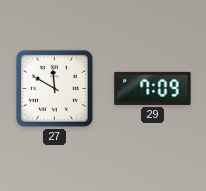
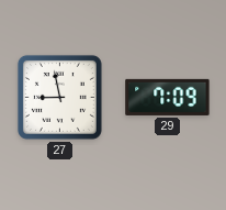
27: 11:50 -> 8:58
